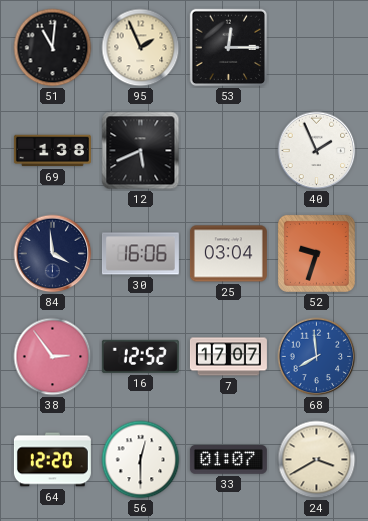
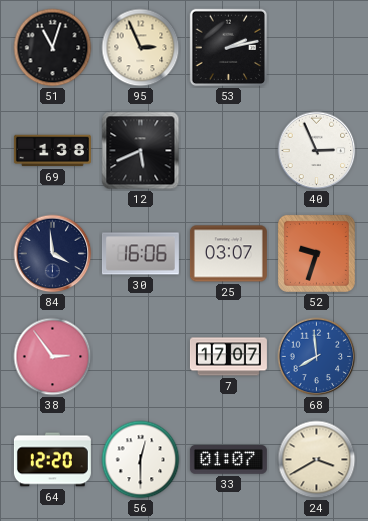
51: 11:01 -> 11:03
95: 1:56 -> 2:56
53: 12:15 -> 2:13
40: 1:56 -> 2:56
25: 03:04 -> 03:07
16: 12:52 -> none
